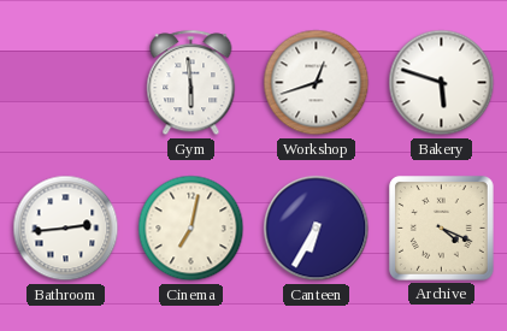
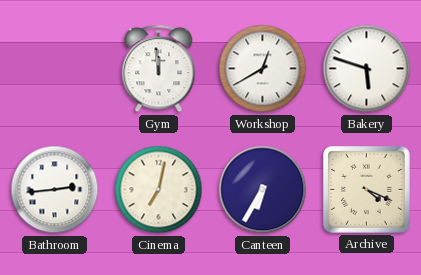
Gym: 5:59 -> 11:59
Workshop: 12:42 -> 12:40
